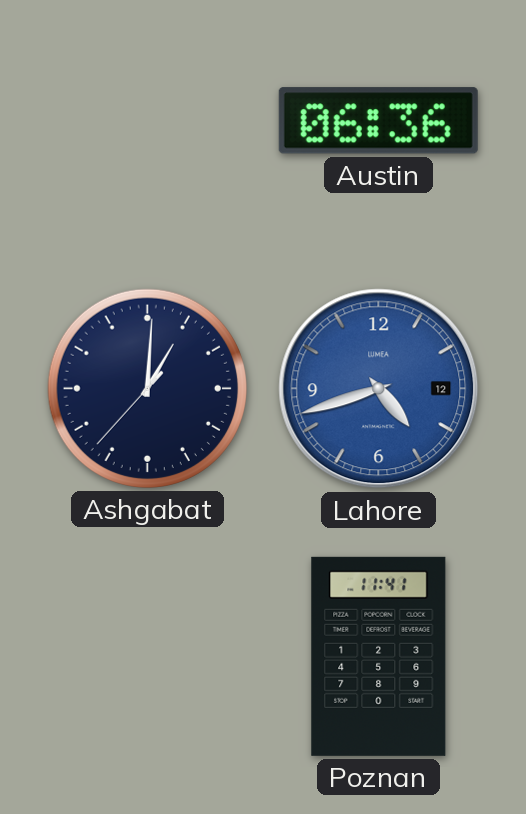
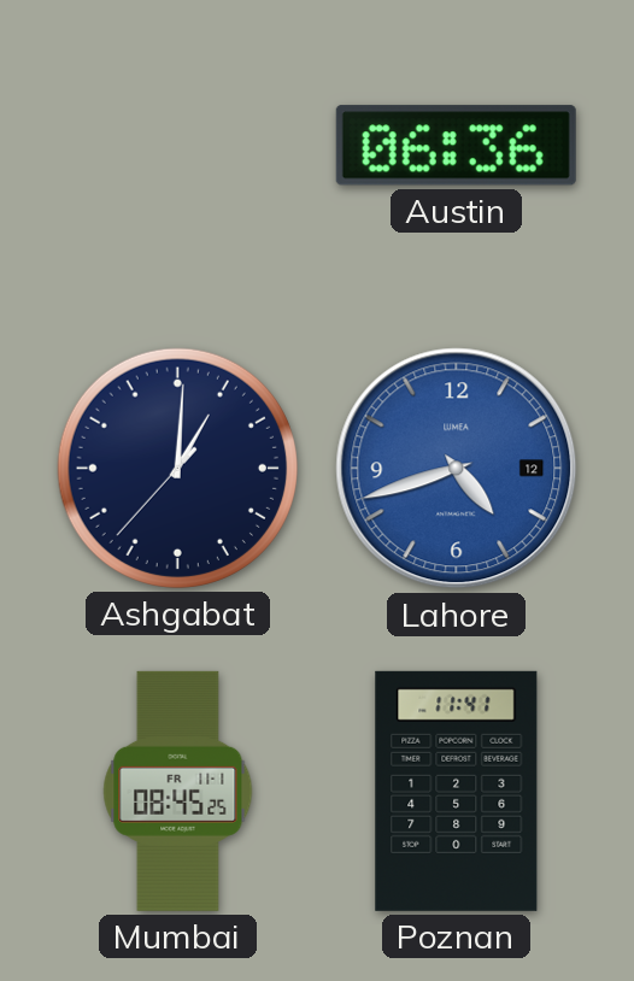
Mumbai: none -> 08:45
